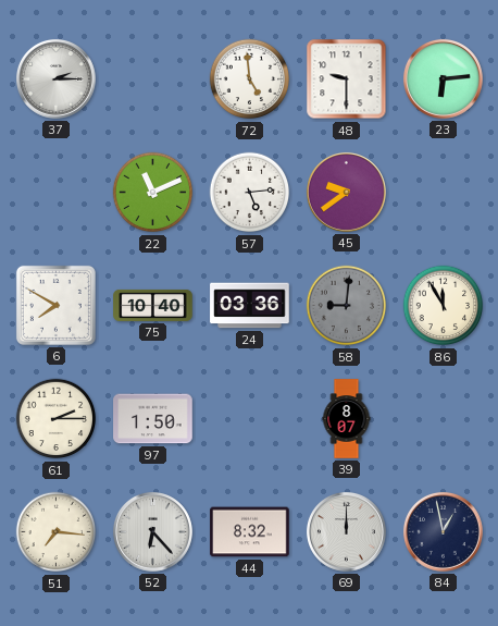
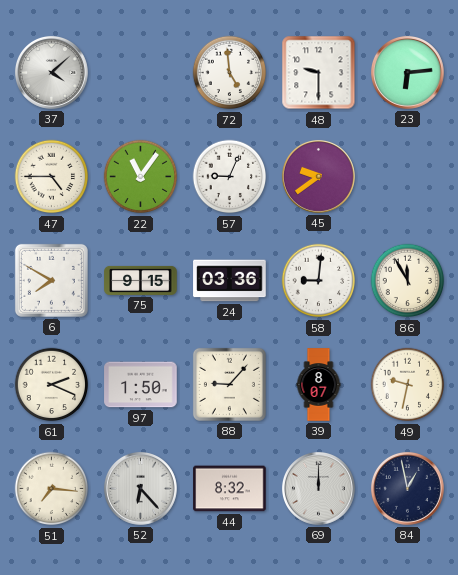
37: 2:15 -> 4:08
47: none -> 4:45
22: 11:11 -> 11:06
57: 5:14 -> 9:04
75: 10:40 -> 9:15
58 dial: grey -> white
61: 2:15 -> 2:19
88: none -> 9:07
49: none -> 9:32
